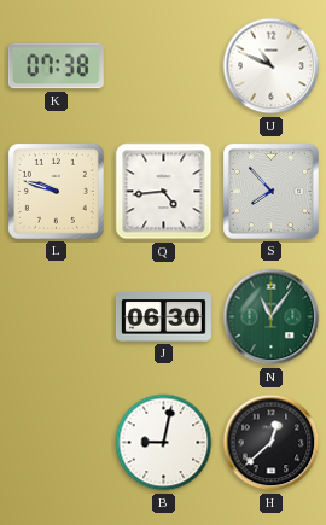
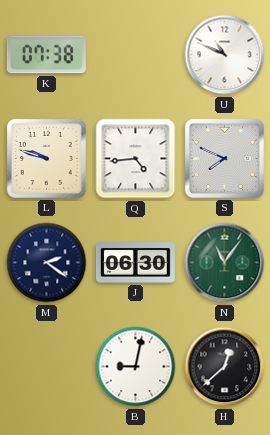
S: 7:53 -> 7:49
M: none -> 2:21
